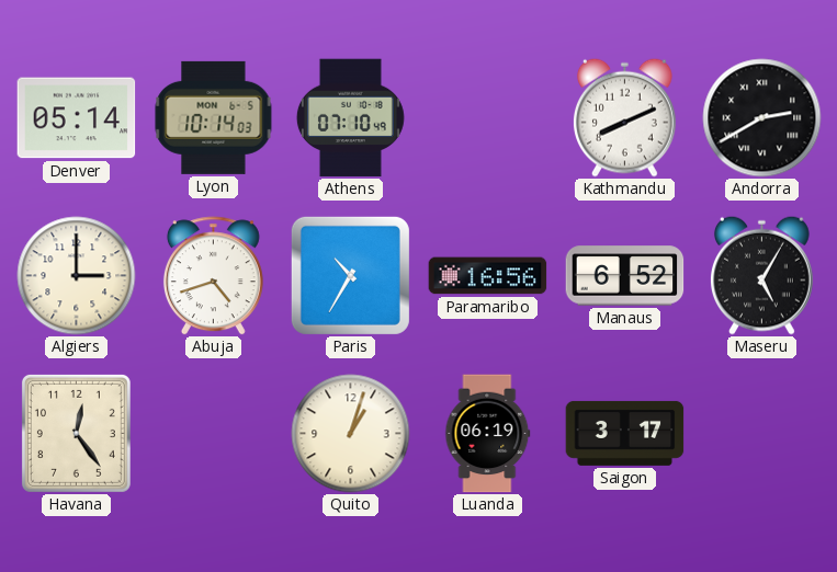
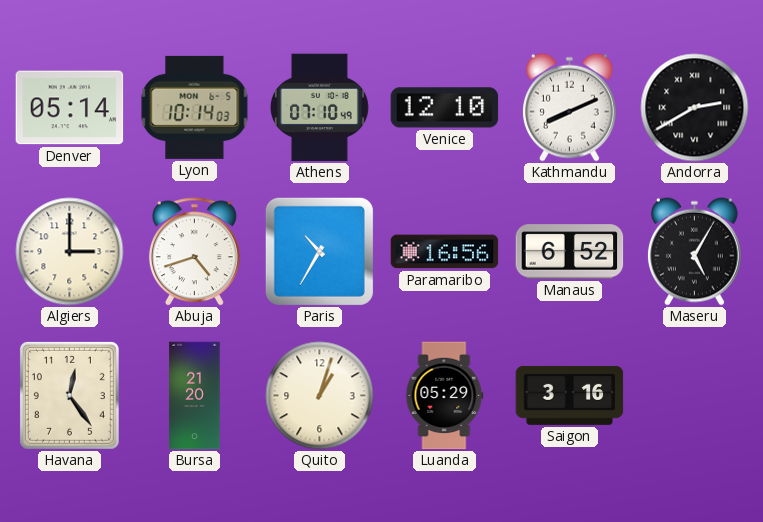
Venice: none -> 12:10
Bursa: none -> 21:20
Luanda: 06:19 -> 05:29
Saigon: 3:17 -> 3:16
